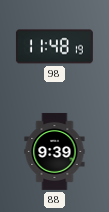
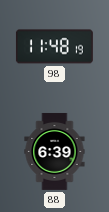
88: 9:39 -> 6:39
